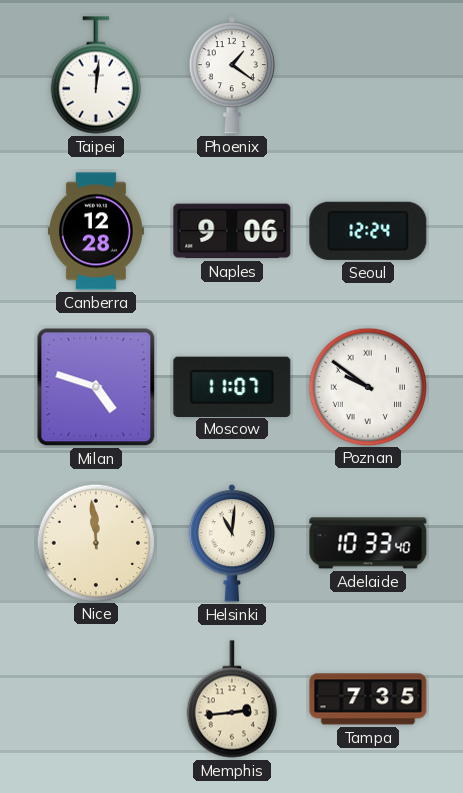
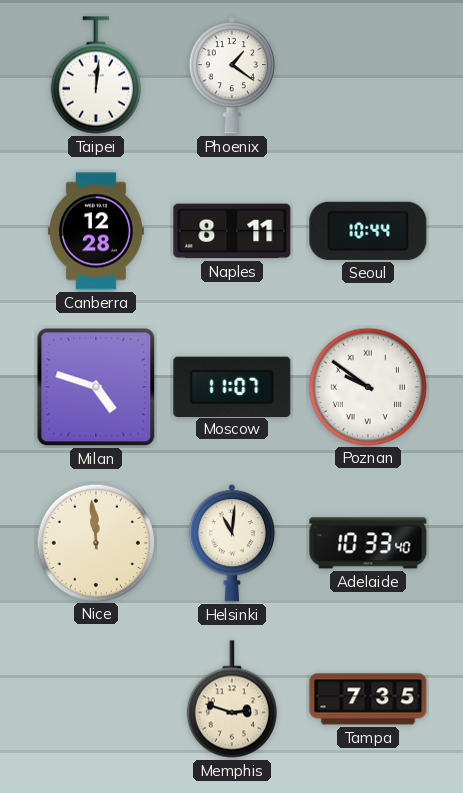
Naples: 9:06 -> 8:11
Seoul: 12:24 -> 10:44
Memphis: 2:44 -> 2:48
